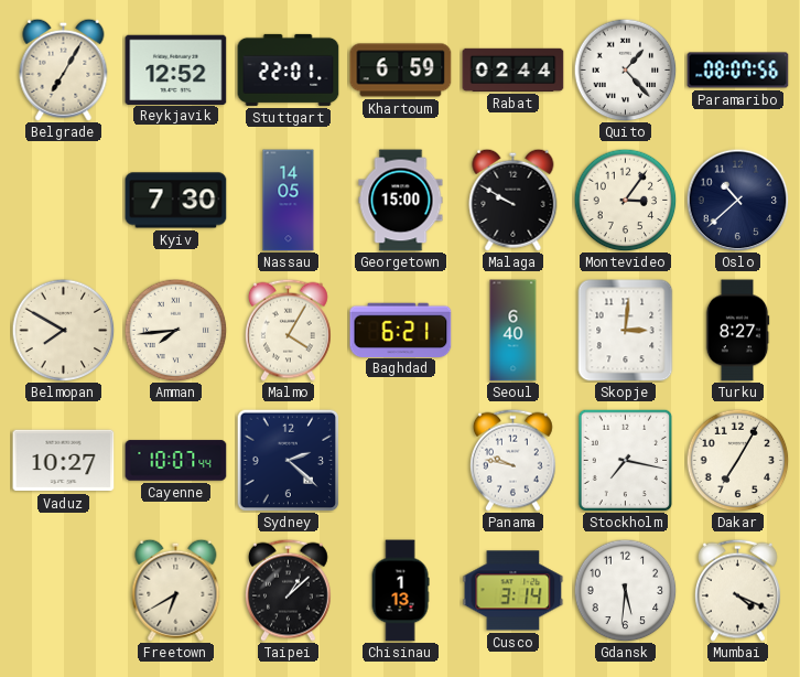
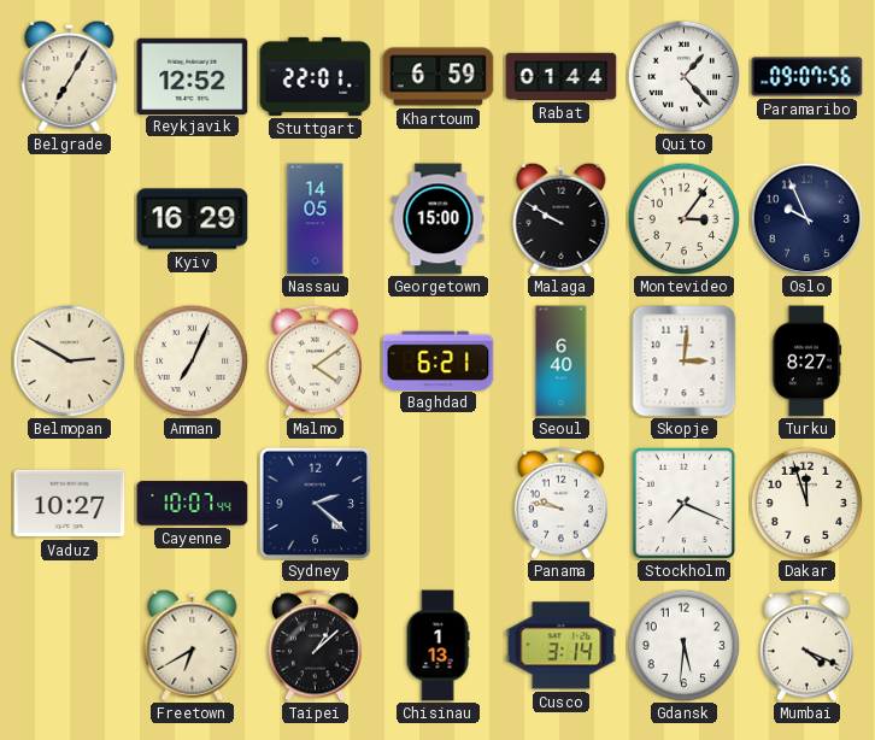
Rabat: 02:44 -> 01:44
Paramaribo: 08:07 -> 09:07
Kyiv: 7:30 -> 16:29
Oslo: 10:38 -> 9:56
Belmopan: 7:50 -> 2:50
Amman: 7:44 -> 7:04
Malmo: 4:05 -> 4:09
Stockholm: 7:17 -> 7:19
Dakar: 7:05 -> 11:57
